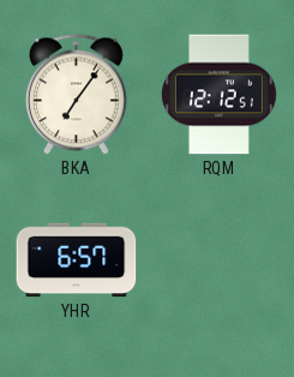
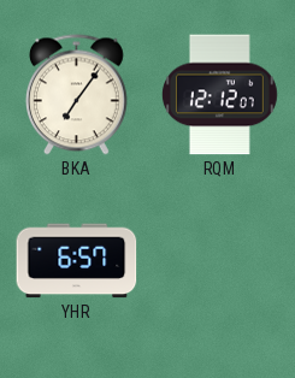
RQM: 12:12:51 -> 12:12:07
